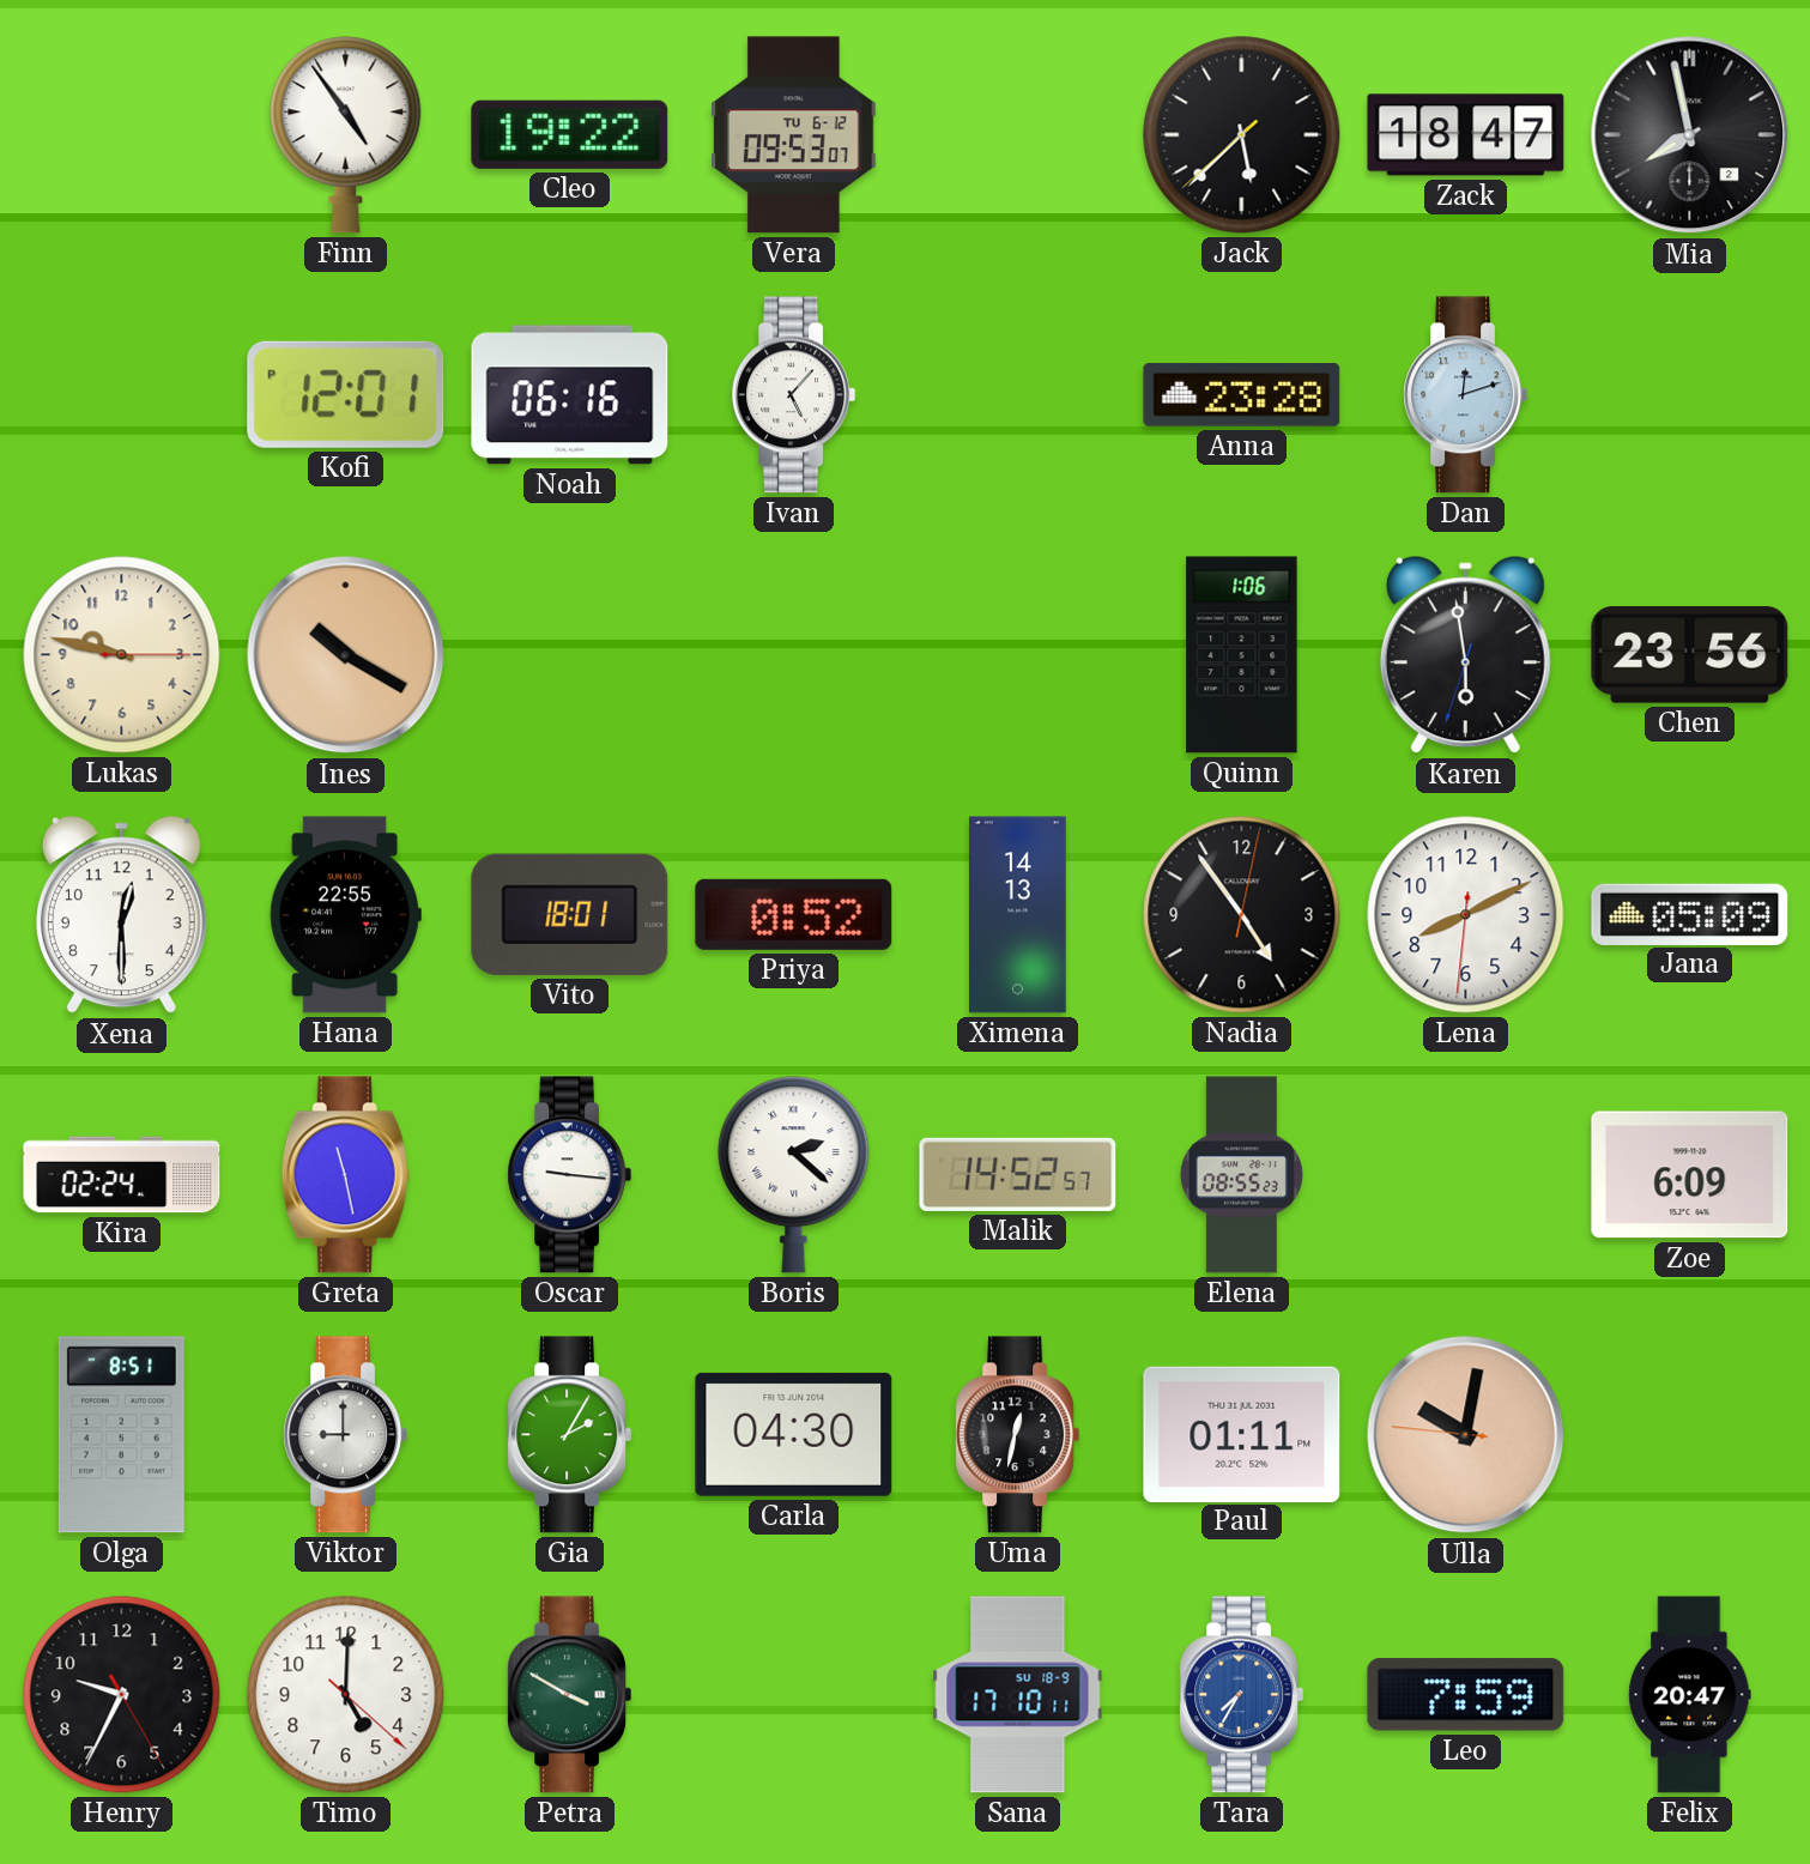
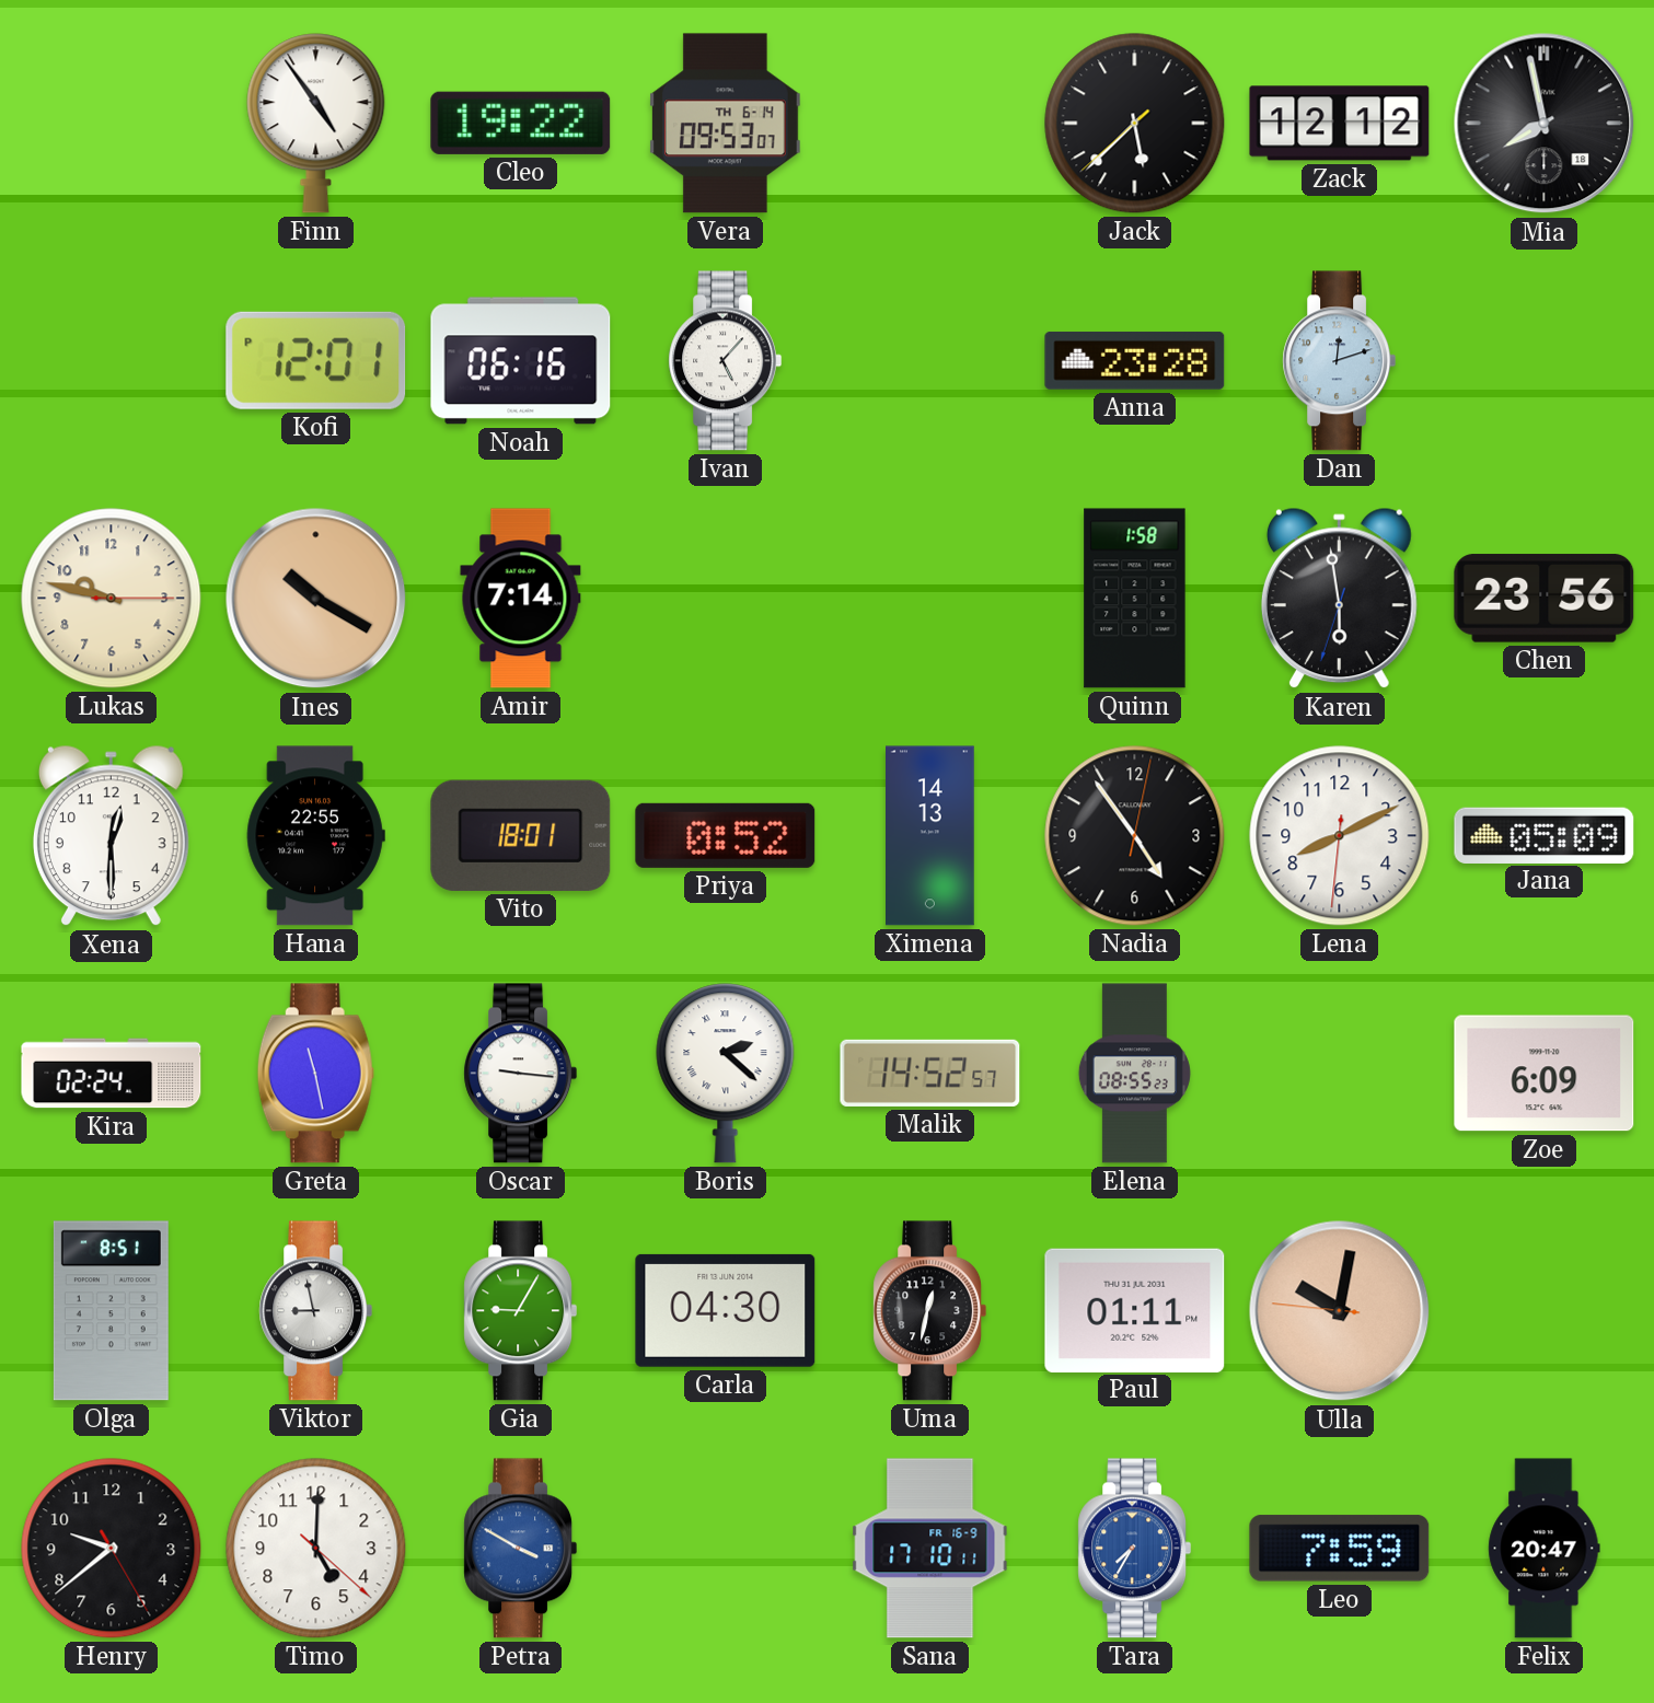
Vera date: TU 6-12 -> TH 6-14
Zack: 18:47 -> 12:12
Mia date: 2 -> 18
Amir: none -> 7:14
Quinn: 1:06 -> 1:58
Viktor: 9:00 -> 8:58
Gia: 2:05 -> 9:05
Henry: 9:34 -> 9:38
Petra dial: green -> blue
Sana date: SU 18-9 -> FR 16-9
